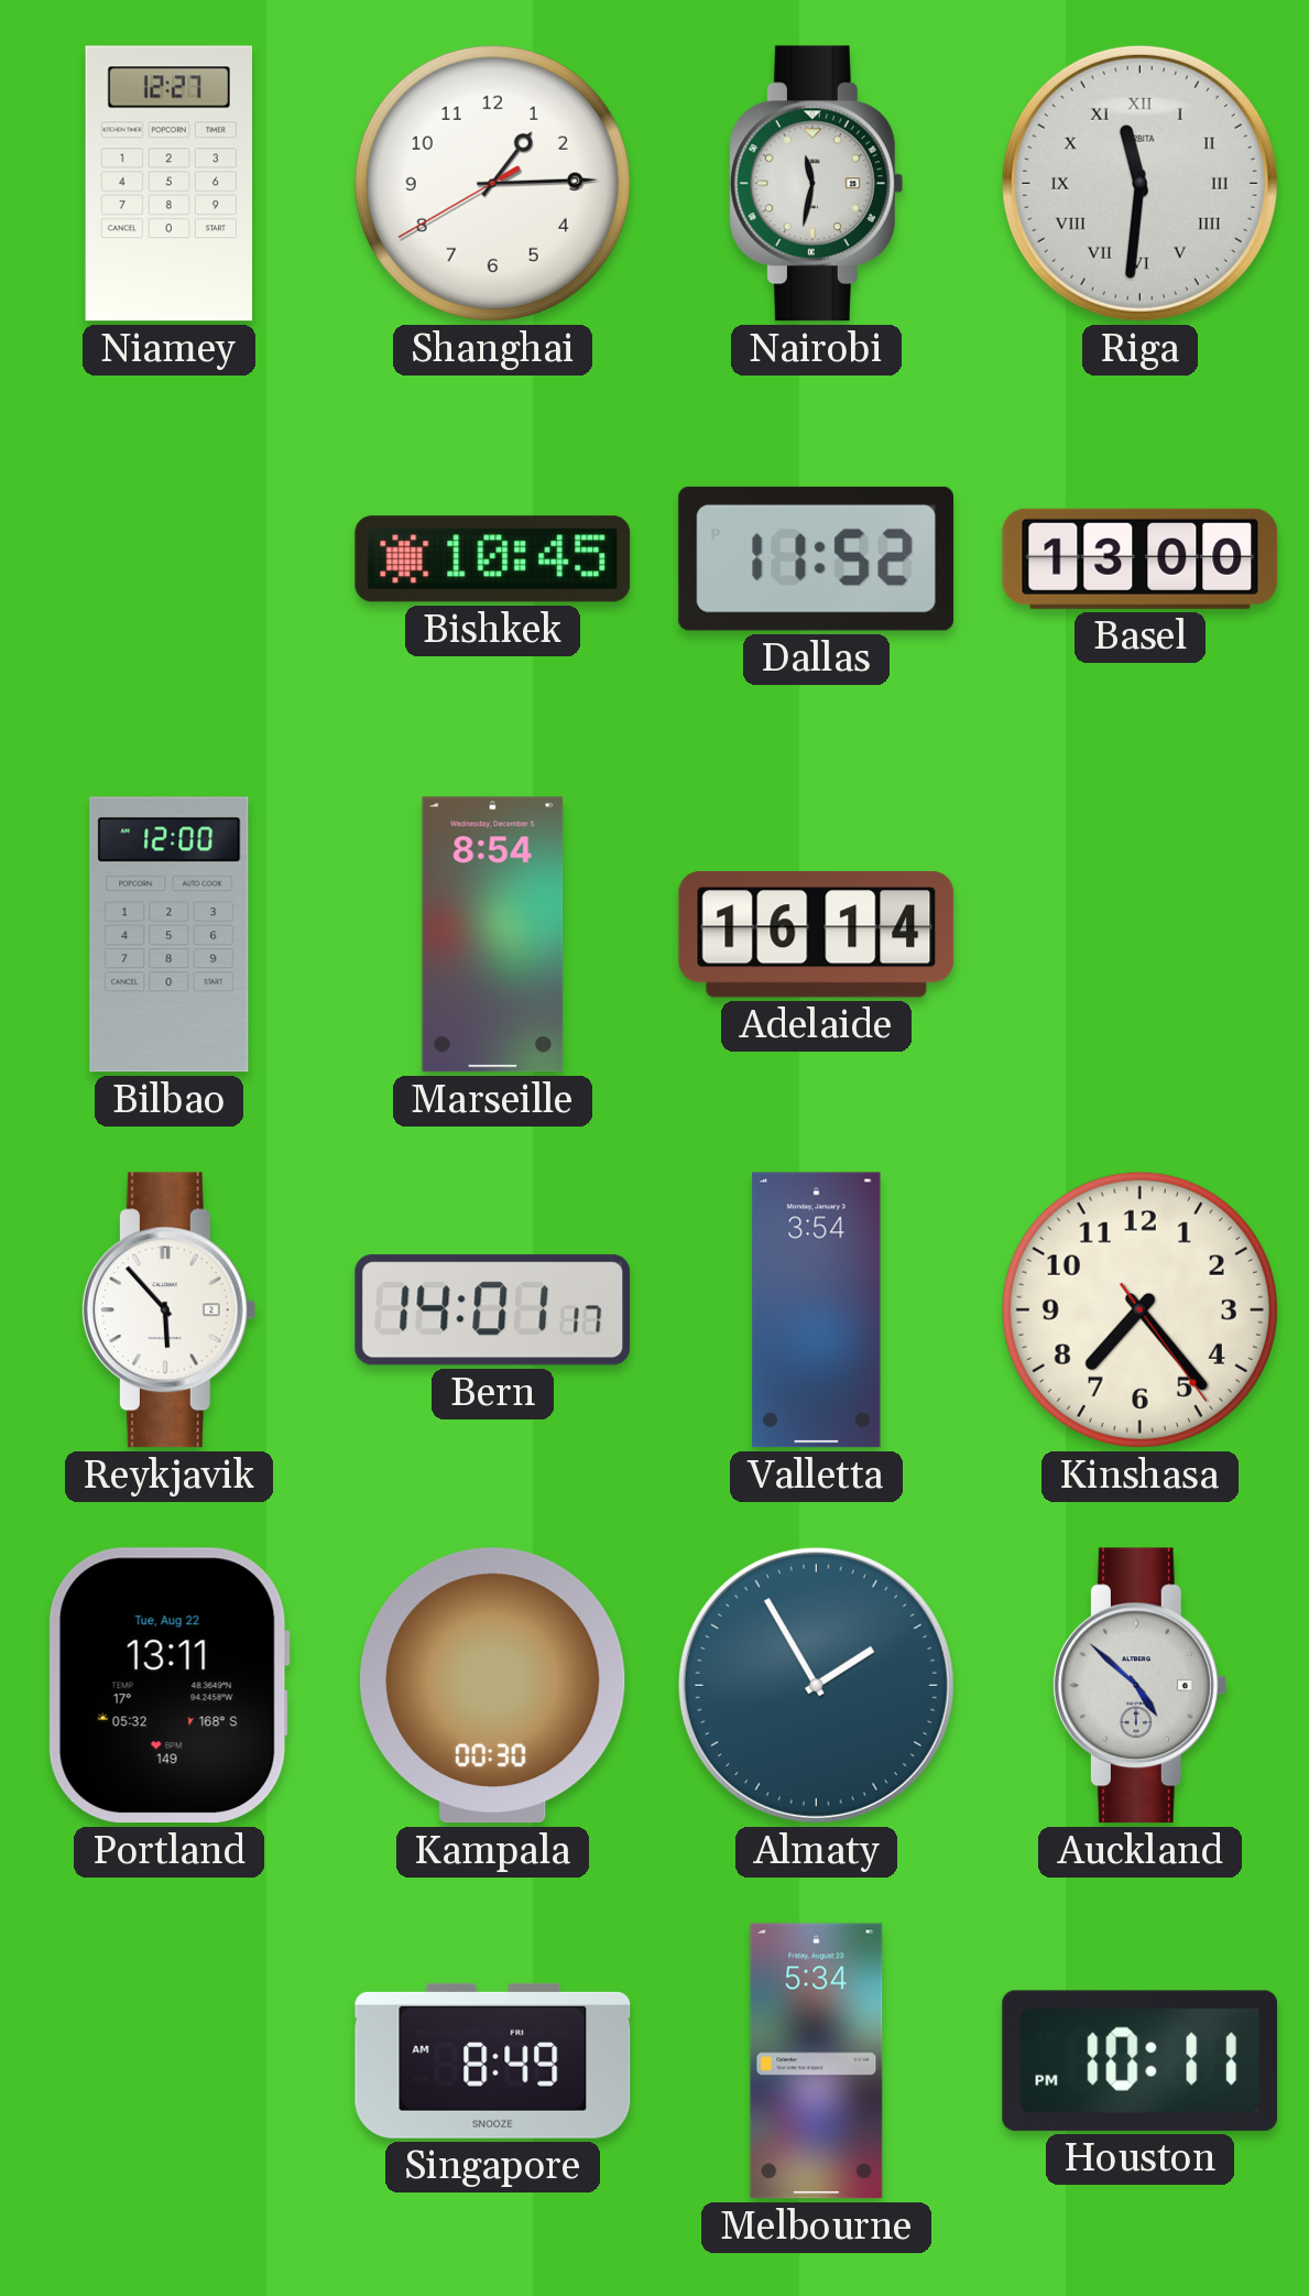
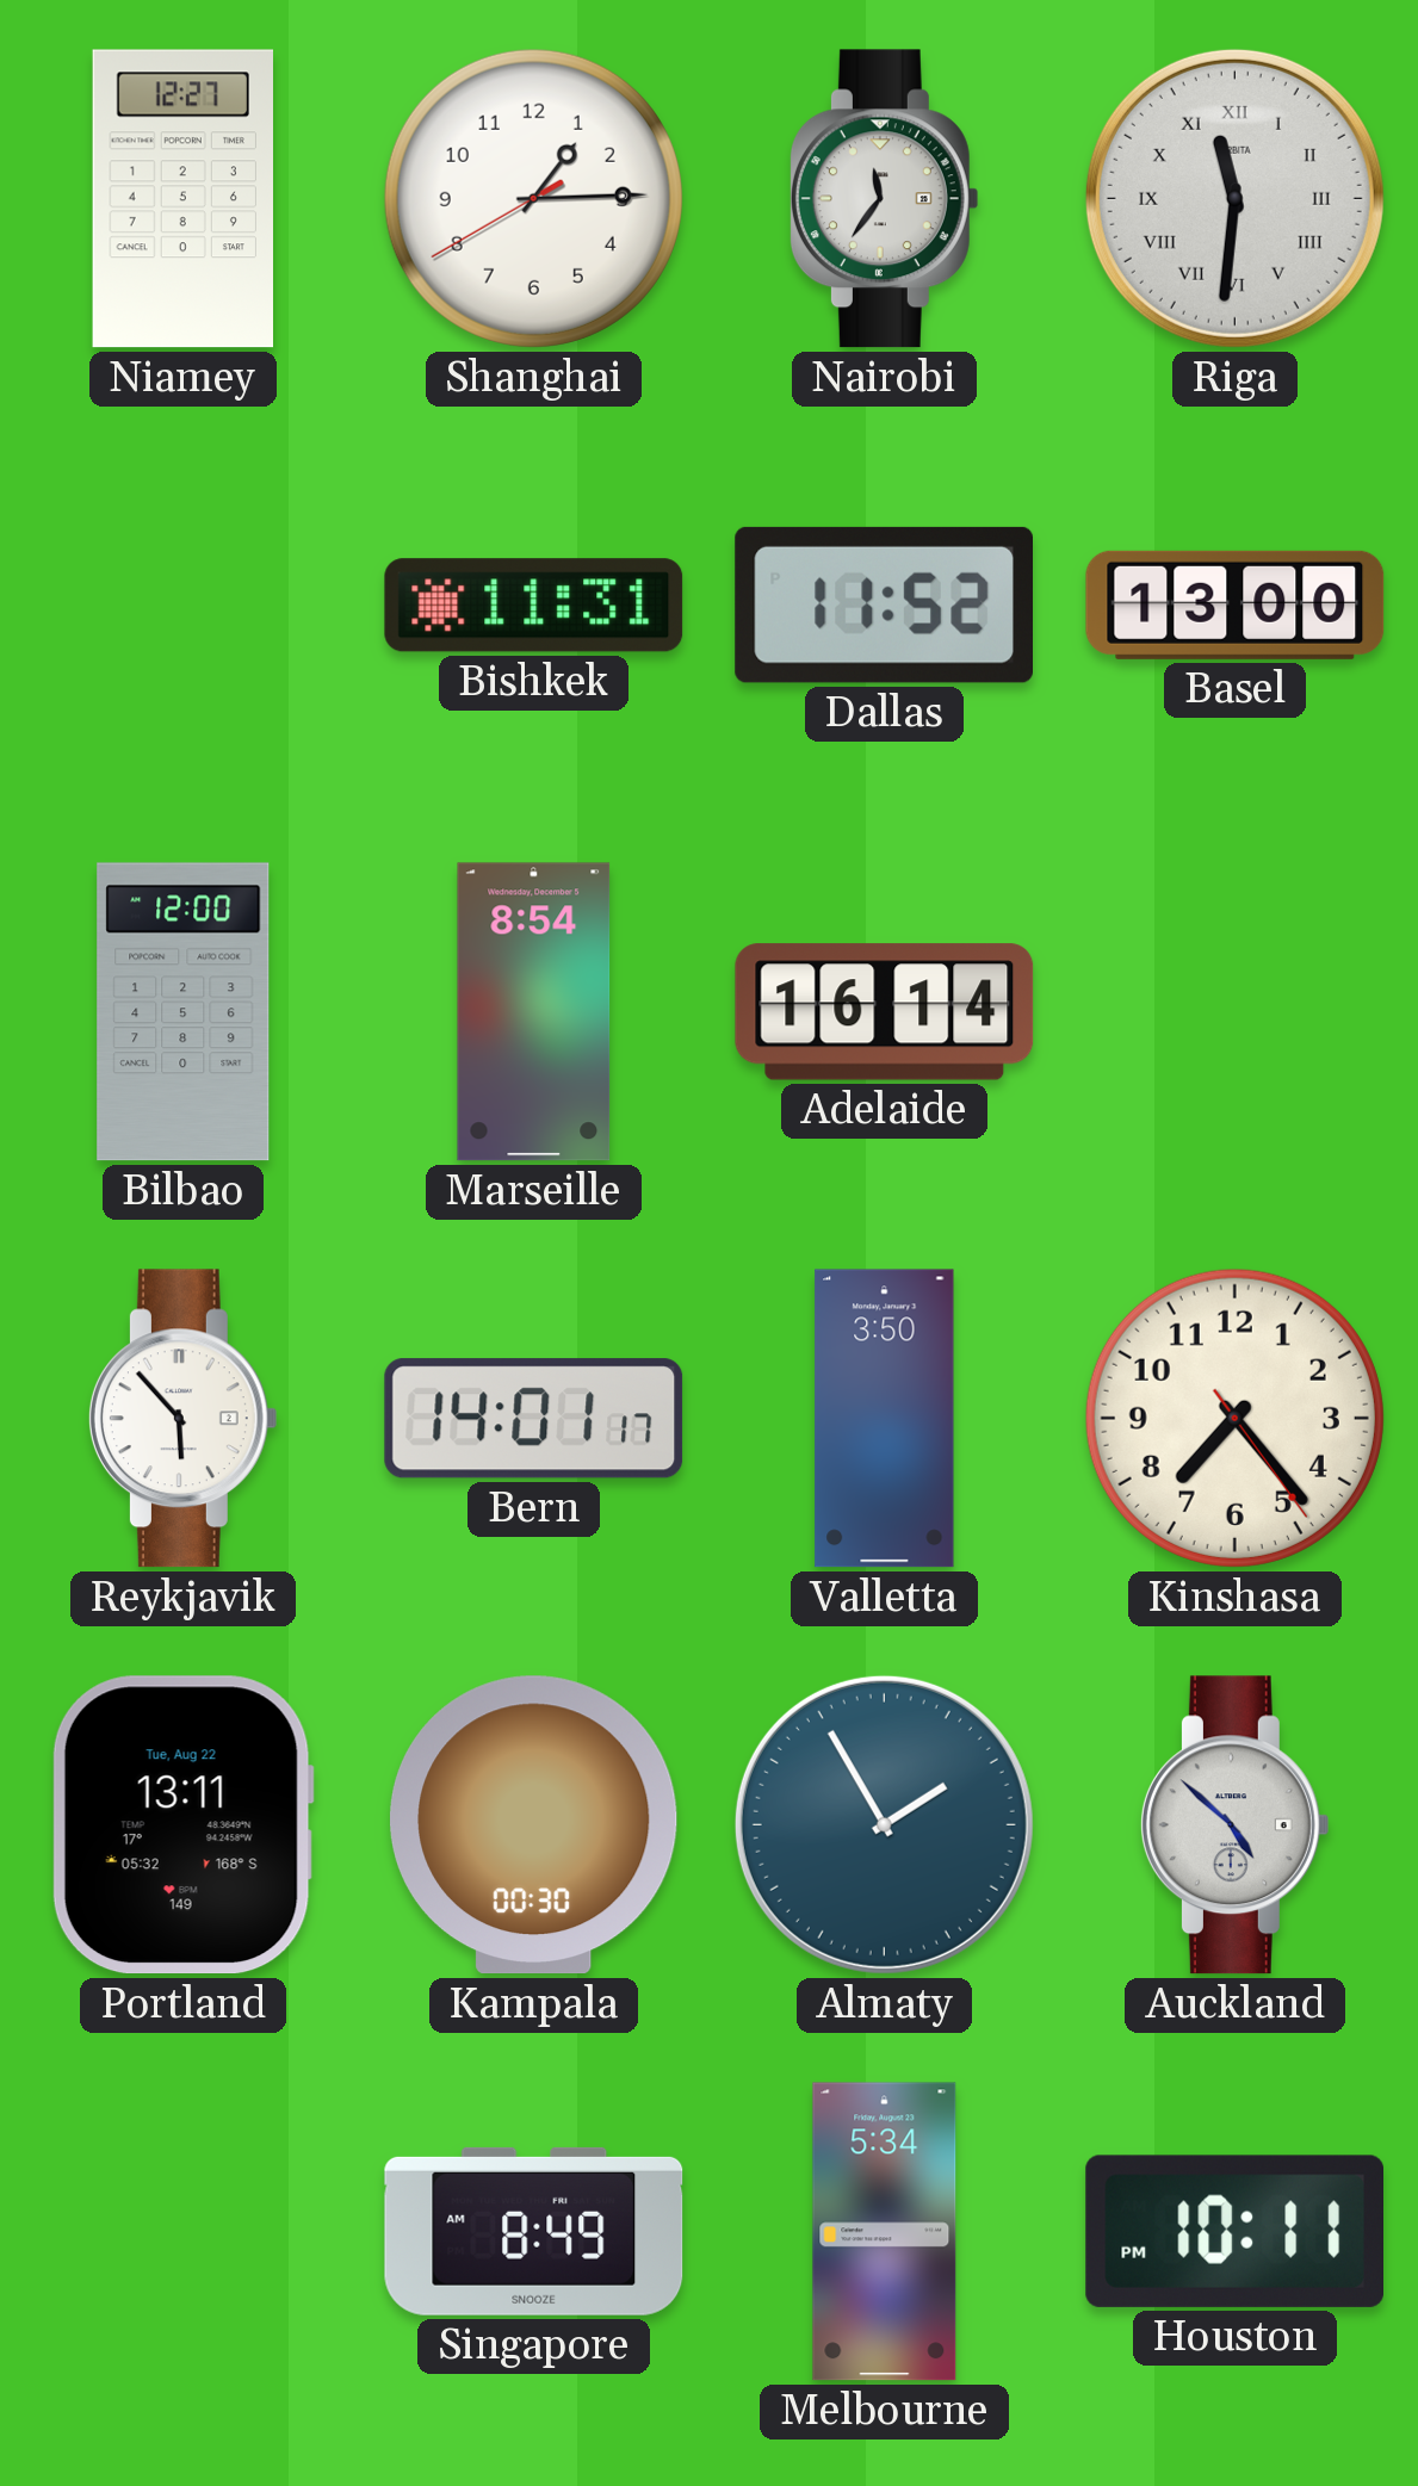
Nairobi: 11:32 -> 11:36
Bishkek: 10:45 -> 11:31
Valletta: 3:54 -> 3:50
